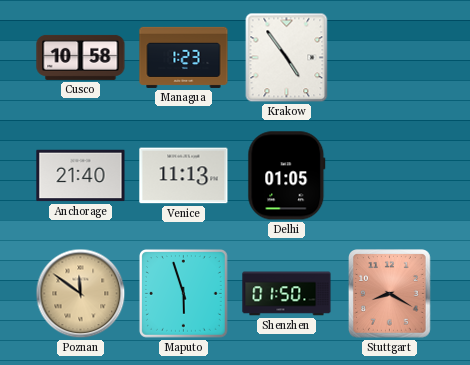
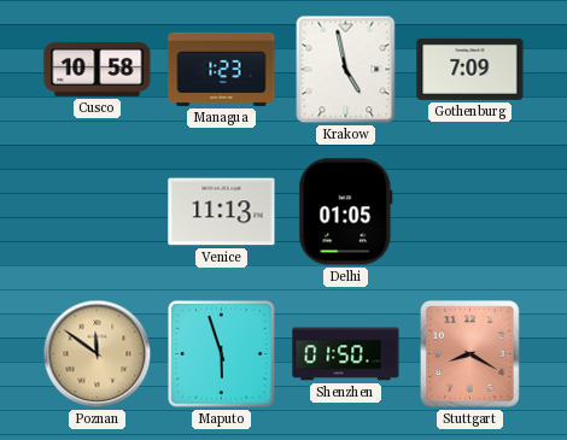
Krakow: 4:54 -> 4:58
Gothenburg: none -> 7:09
Anchorage: 21:40 -> none
